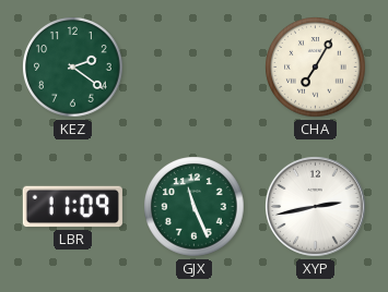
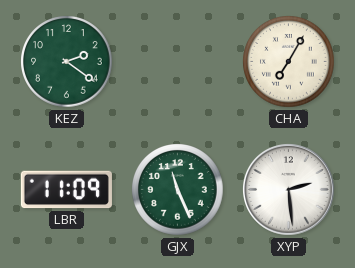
XYP: 2:43 -> 2:29
